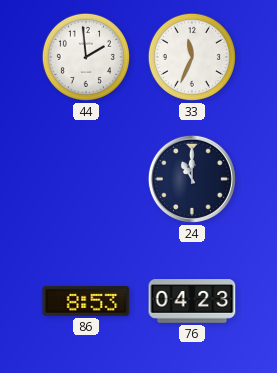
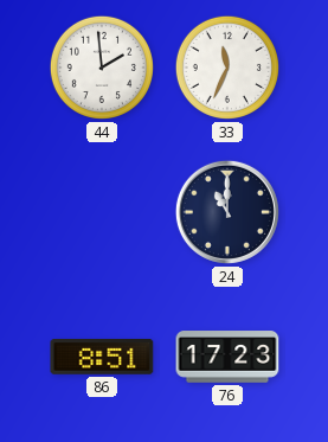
86: 8:53 -> 8:51
76: 04:23 -> 17:23
